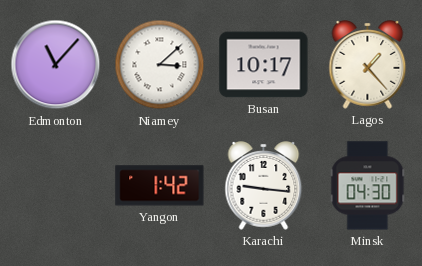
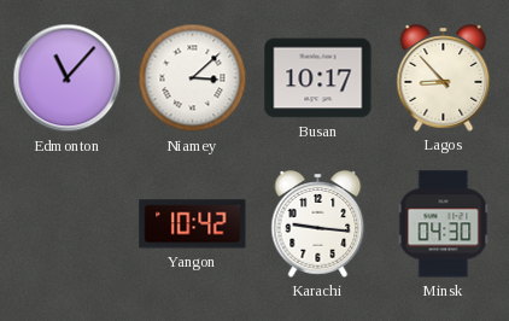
Lagos: 1:23 -> 8:53
Yangon: 1:42 -> 10:42
